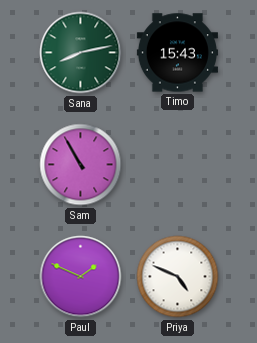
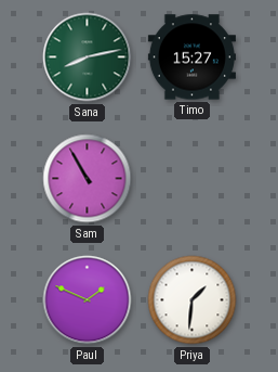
Timo: 15:43 -> 15:27
Priya: 4:49 -> 1:31
